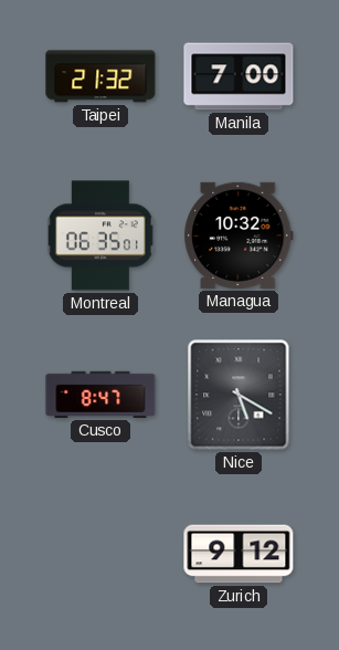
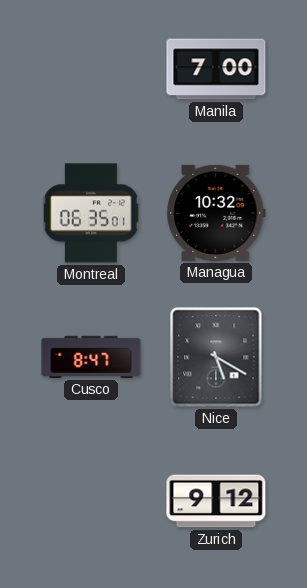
Taipei: 21:32 -> none
